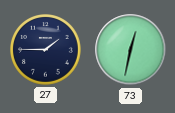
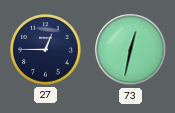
27: 1:45 -> 12:45
